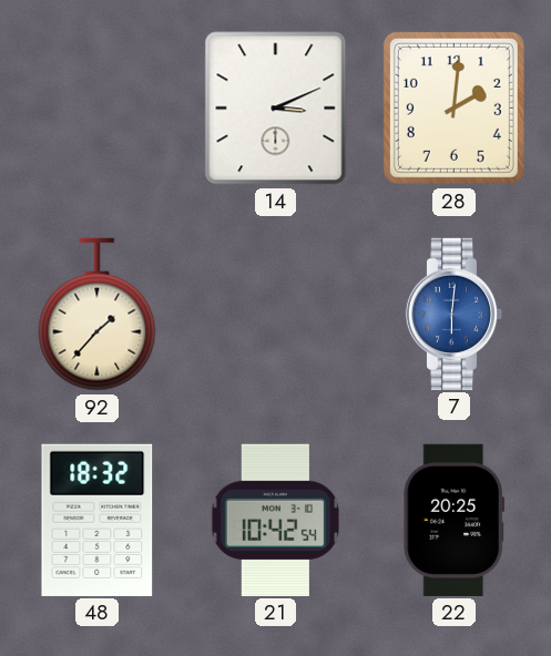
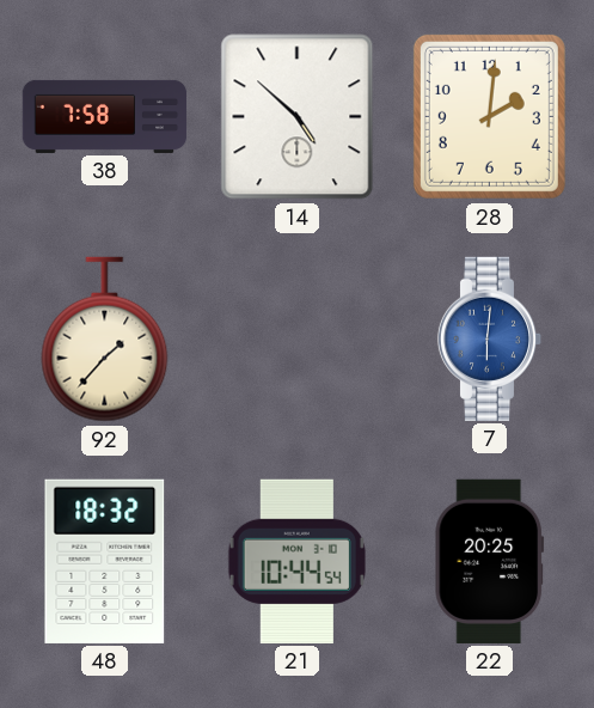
38: none -> 7:58
14: 3:11 -> 4:52
21: 10:42 -> 10:44
